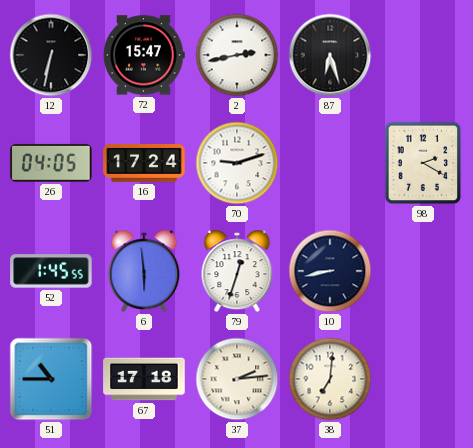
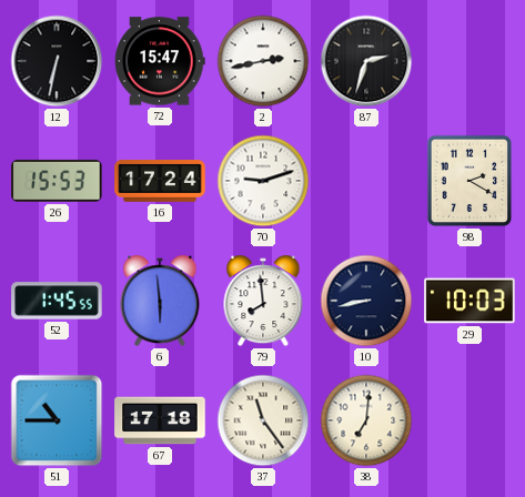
87: 6:27 -> 2:33
26: 04:05 -> 15:53
79: 12:33 -> 7:59
29: none -> 10:03
37: 2:14 -> 11:24
